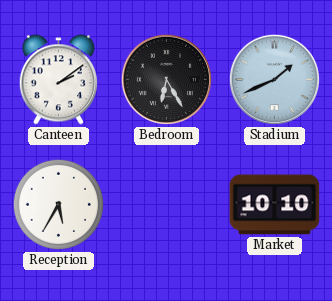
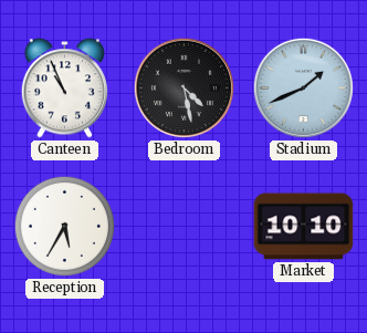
Canteen: 2:09 -> 10:56
Bedroom: 6:25 -> 4:28
